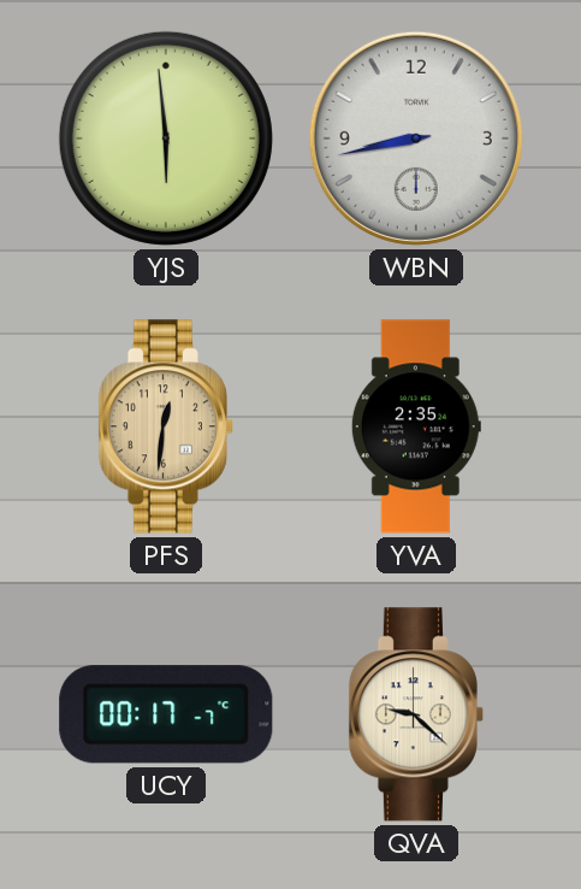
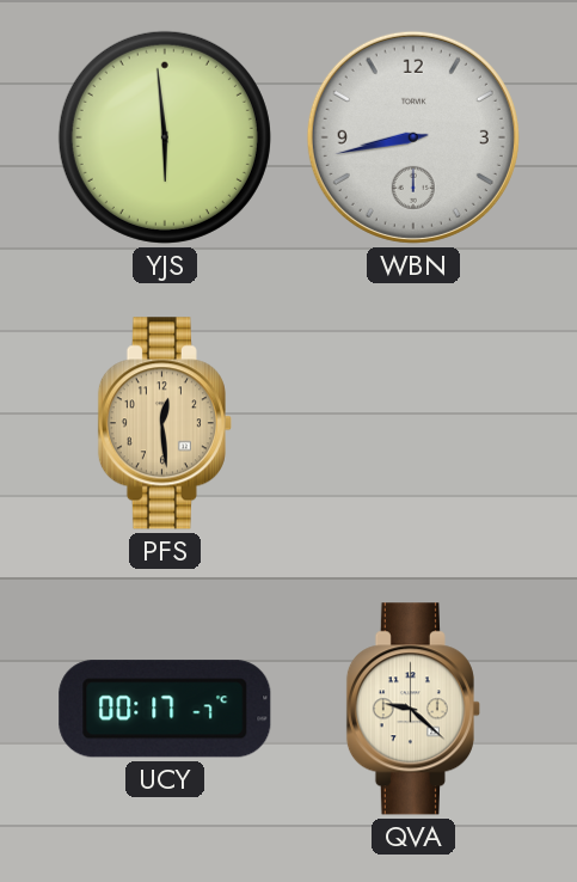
PFS: 12:31 -> 12:29
YVA: 2:35 -> none
